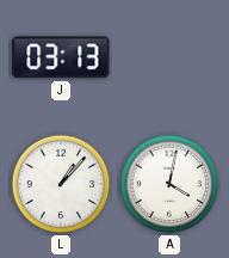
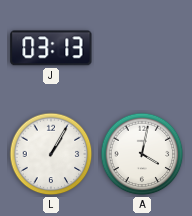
L: 1:07 -> 1:05
